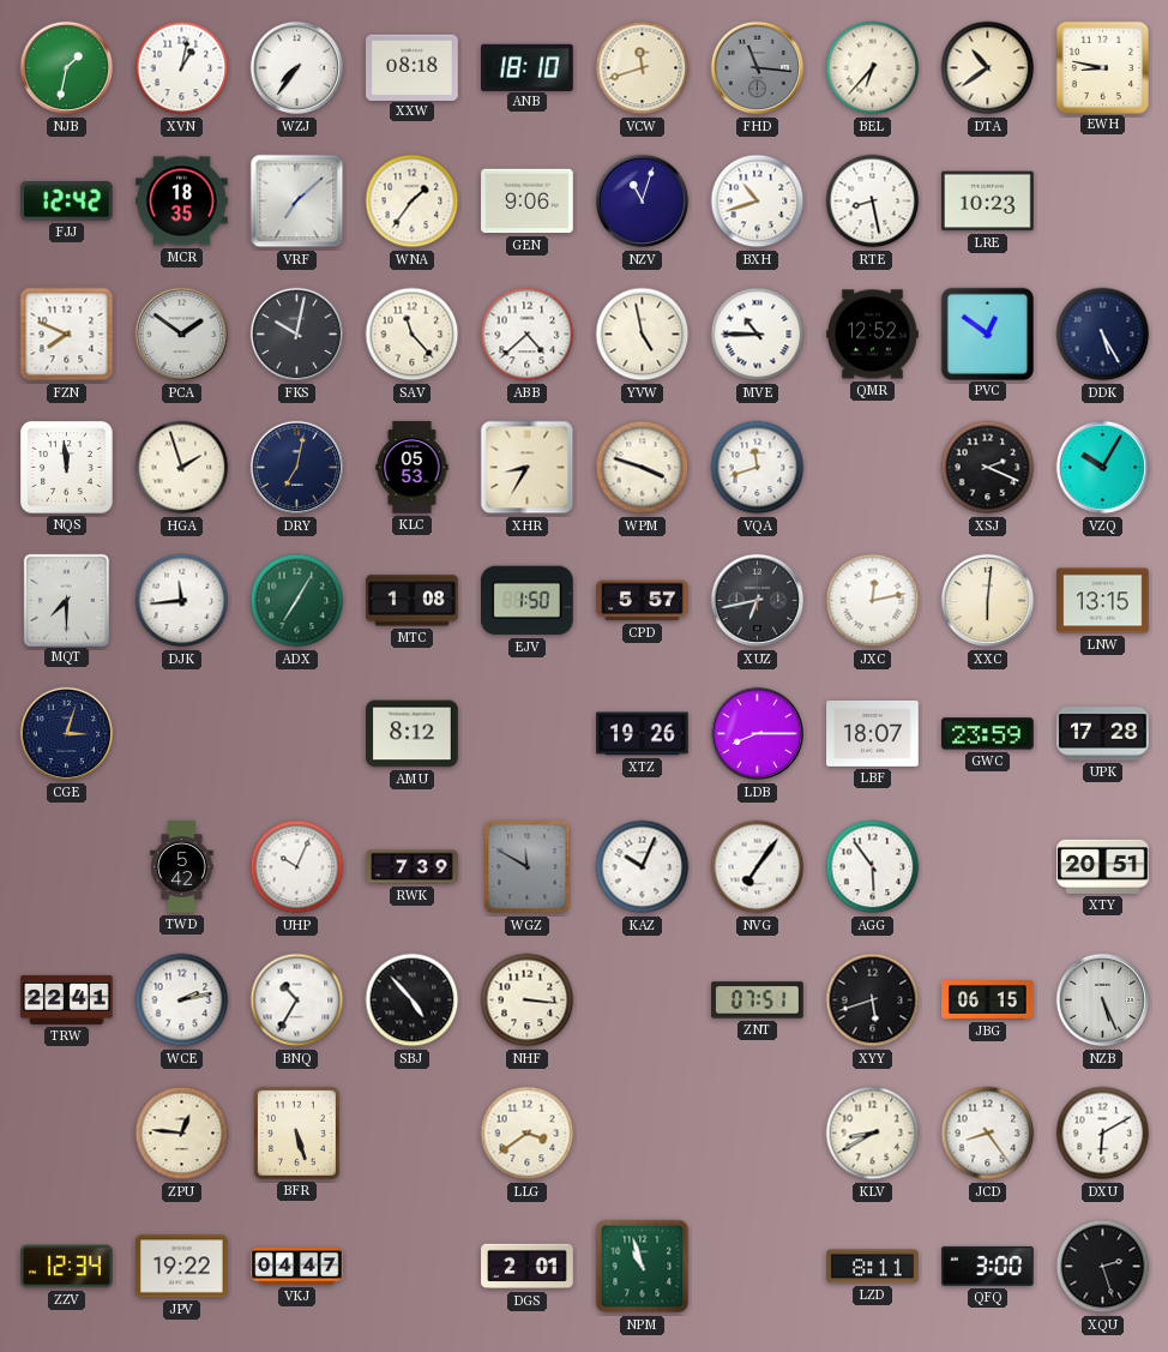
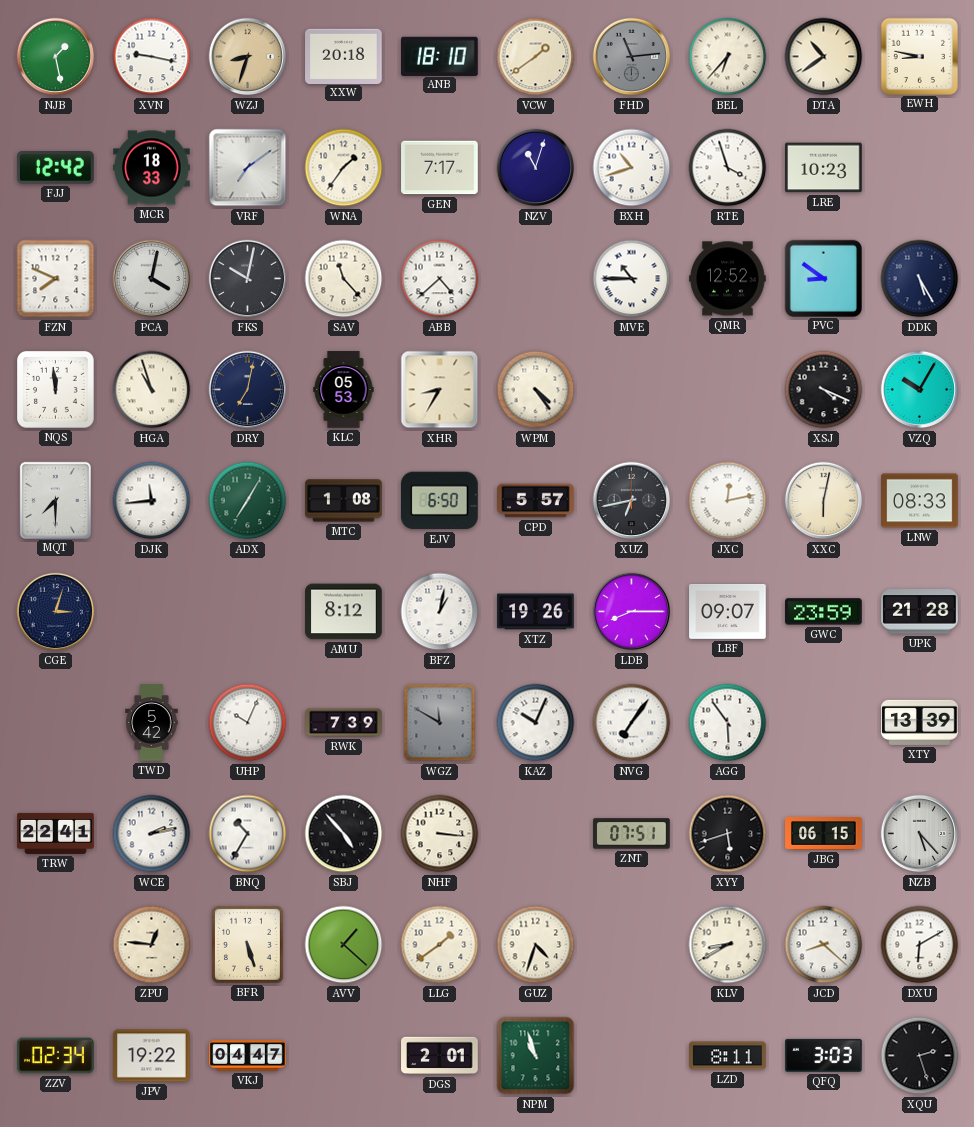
NJB: 1:32 -> 1:28
XVN: 1:02 -> 9:17
WZJ: 7:36 -> 8:33
WZJ dial: white -> champagne
XXW: 08:18 -> 20:18
VCW: 11:42 -> 1:39
FHD: 11:16 -> 11:14
MCR: 18:35 -> 18:33
VRF: 7:08 -> 7:09
GEN: 9:06 -> 7:17
RTE: 8:28 -> 3:57
PCA: 1:51 -> 4:02
YVW: 4:58 -> none
PVC: 12:51 -> 8:51
HGA: 1:57 -> 10:57
WPM: 3:48 -> 4:24
VQA: 11:42 -> none
XSJ: 2:19 -> 4:19
EJV: 1:50 -> 6:50
XXC: 6:01 -> 6:02
LNW: 13:15 -> 08:33
BFZ: none -> 1:02
LBF: 18:07 -> 09:07
UPK: 17:28 -> 21:28
XTY: 20:51 -> 13:39
NZB: 5:26 -> 5:23
AVV: none -> 1:22
LLG: 3:39 -> 1:39
GUZ: none -> 4:33
JCD: 8:24 -> 8:22
ZZV: 12:34 -> 02:34
QFQ: 3:00 -> 3:03
